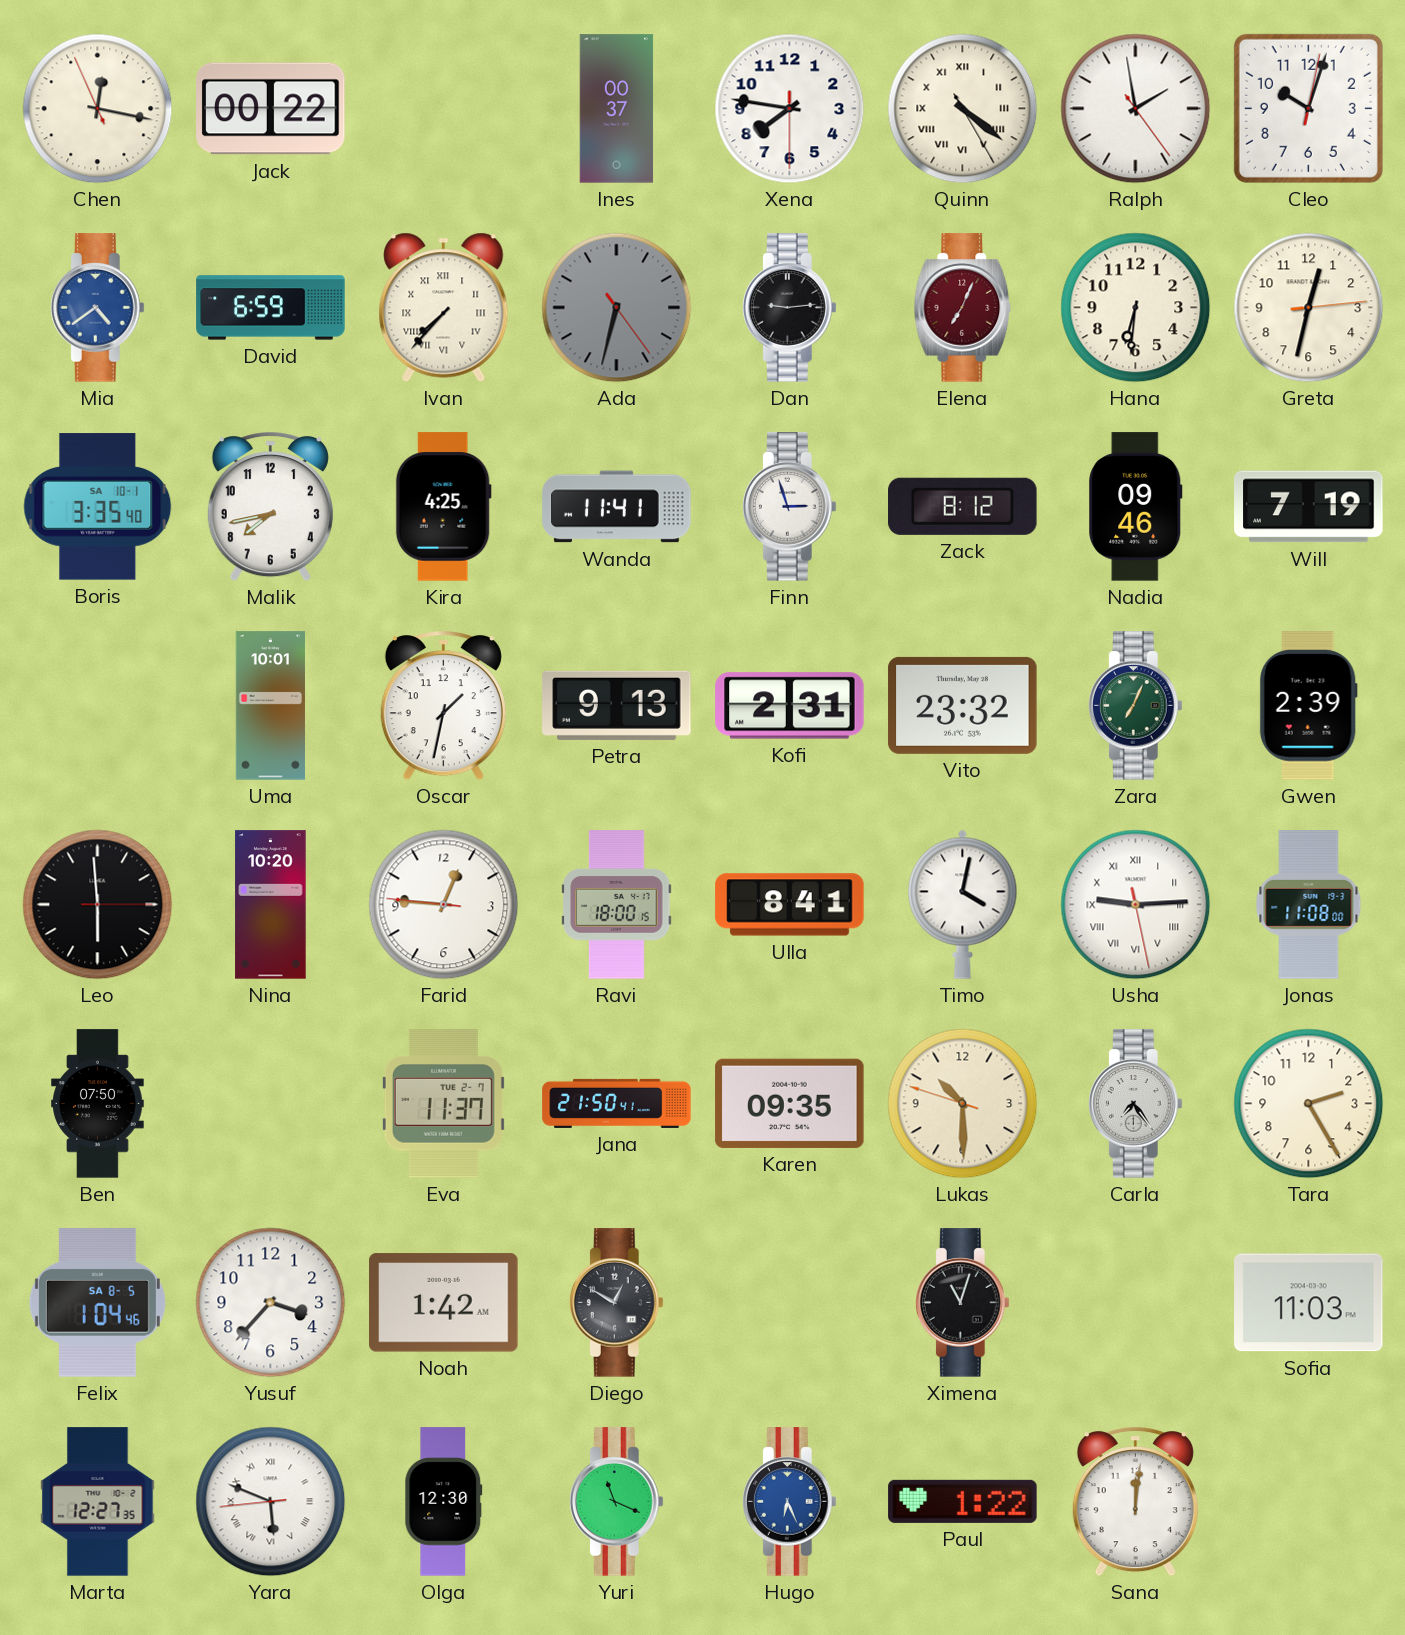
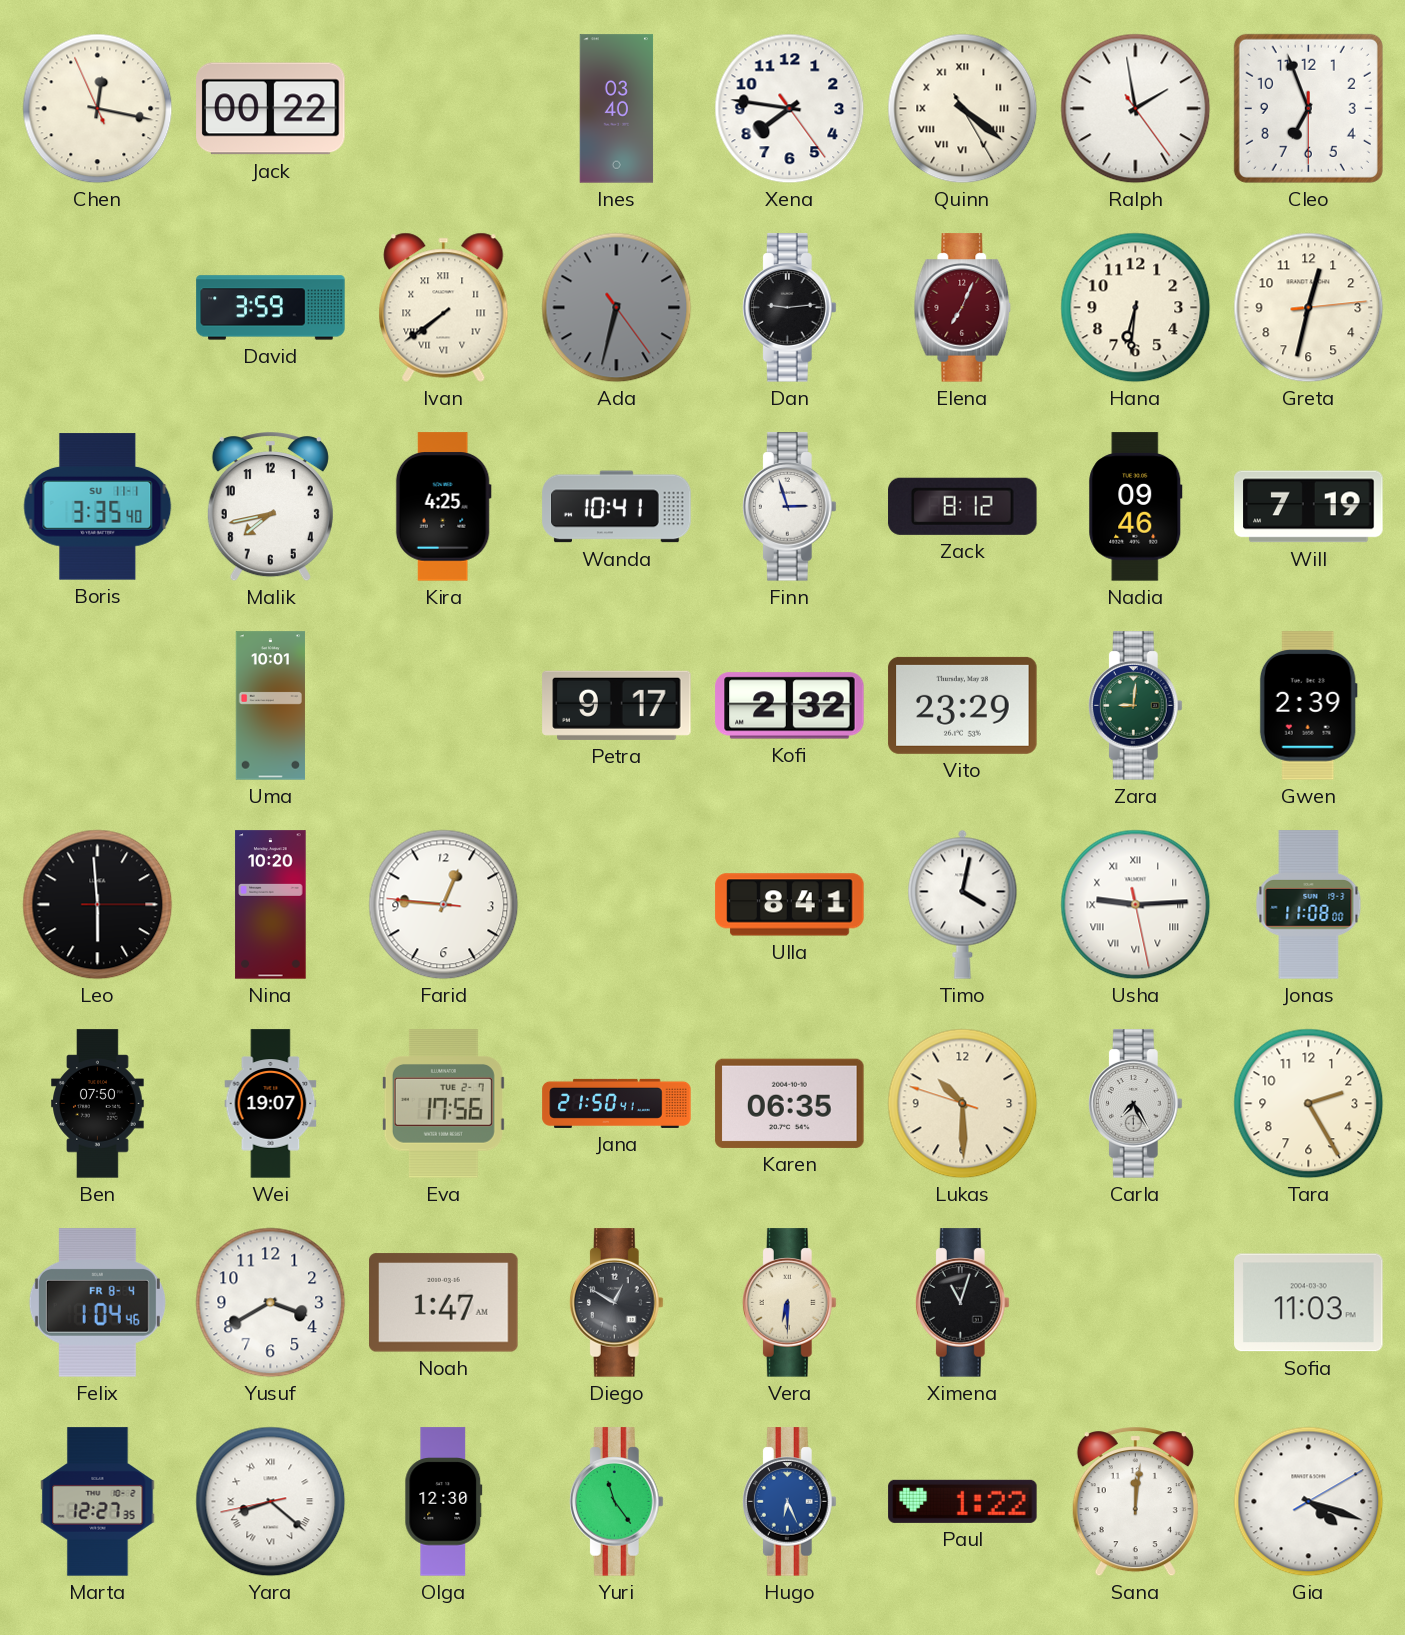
Ines: 00:37 -> 03:40
Xena: 7:46:30 -> 7:46:24
Cleo: 10:03 -> 6:56
Mia: 4:39 -> none
David: 6:59 -> 3:59
Ivan: 7:37 -> 7:39
Boris date: SA 10-1 -> SU 11-1
Wanda: 11:41 -> 10:41
Oscar: 1:32 -> none
Petra: 9:13 -> 9:17
Kofi: 2:31 -> 2:32
Vito: 23:32 -> 23:29
Zara: 7:04 -> 9:01
Ravi: 18:00 -> none
Wei: none -> 19:07
Eva: 11:37 -> 17:56
Karen: 09:35 -> 06:35
Carla: 7:24 -> 7:25
Felix date: SA 8-5 -> FR 8-4
Yusuf: 3:37 -> 3:40
Noah: 1:42 -> 1:47
Vera: none -> 6:30
Yara: 5:48 -> 8:21
Yuri: 11:19 -> 11:24
Gia: none -> 4:18
